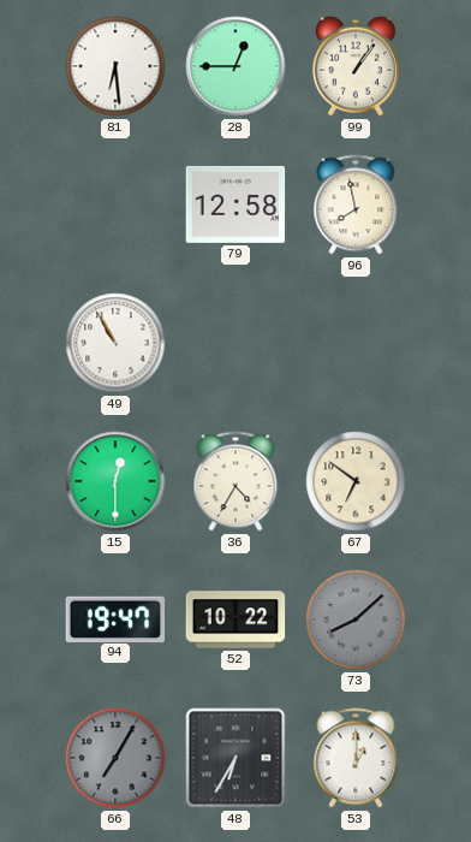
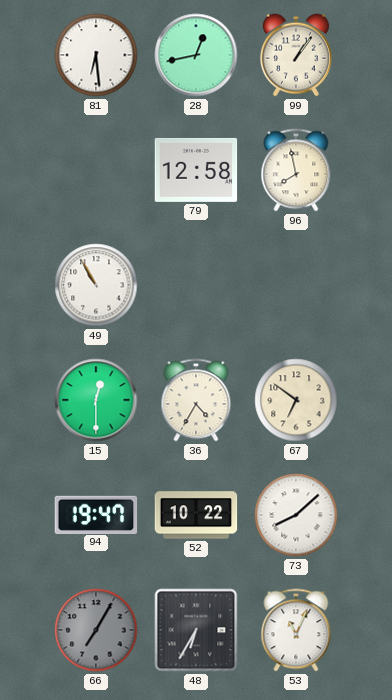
28: 12:45 -> 12:43
73 dial: grey -> white
53: 1:00 -> 11:04
